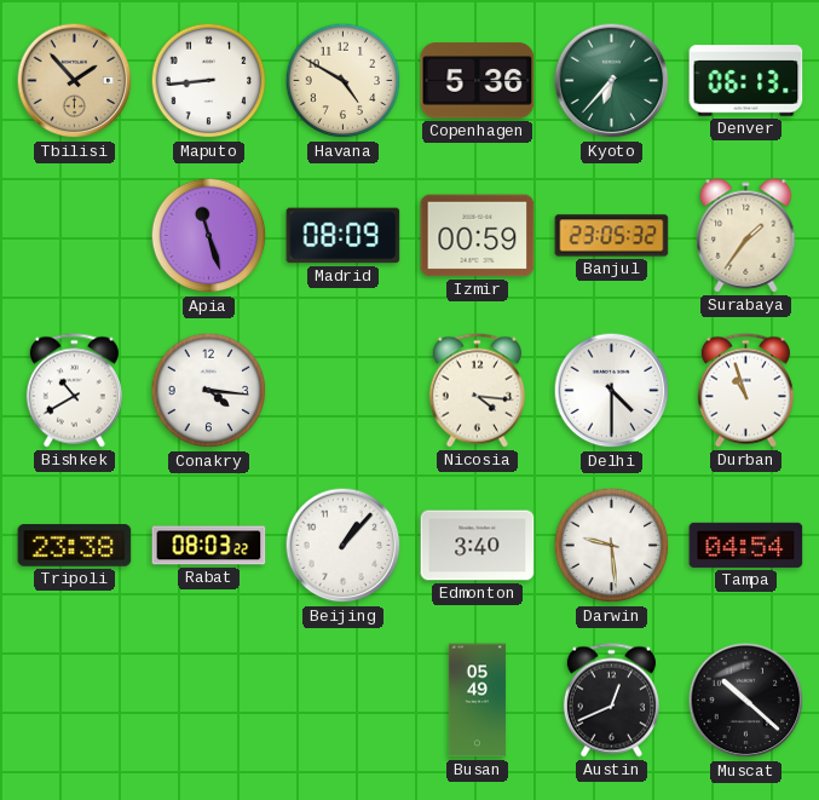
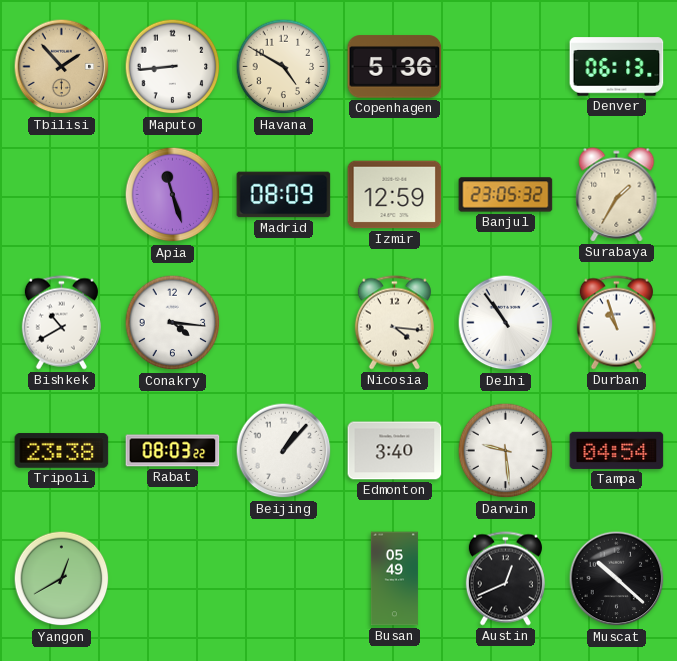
Kyoto: 6:37 -> none
Izmir: 00:59 -> 12:59
Surabaya: 1:36 -> 1:35
Delhi: 4:30 -> 10:54
Yangon: none -> 12:40
